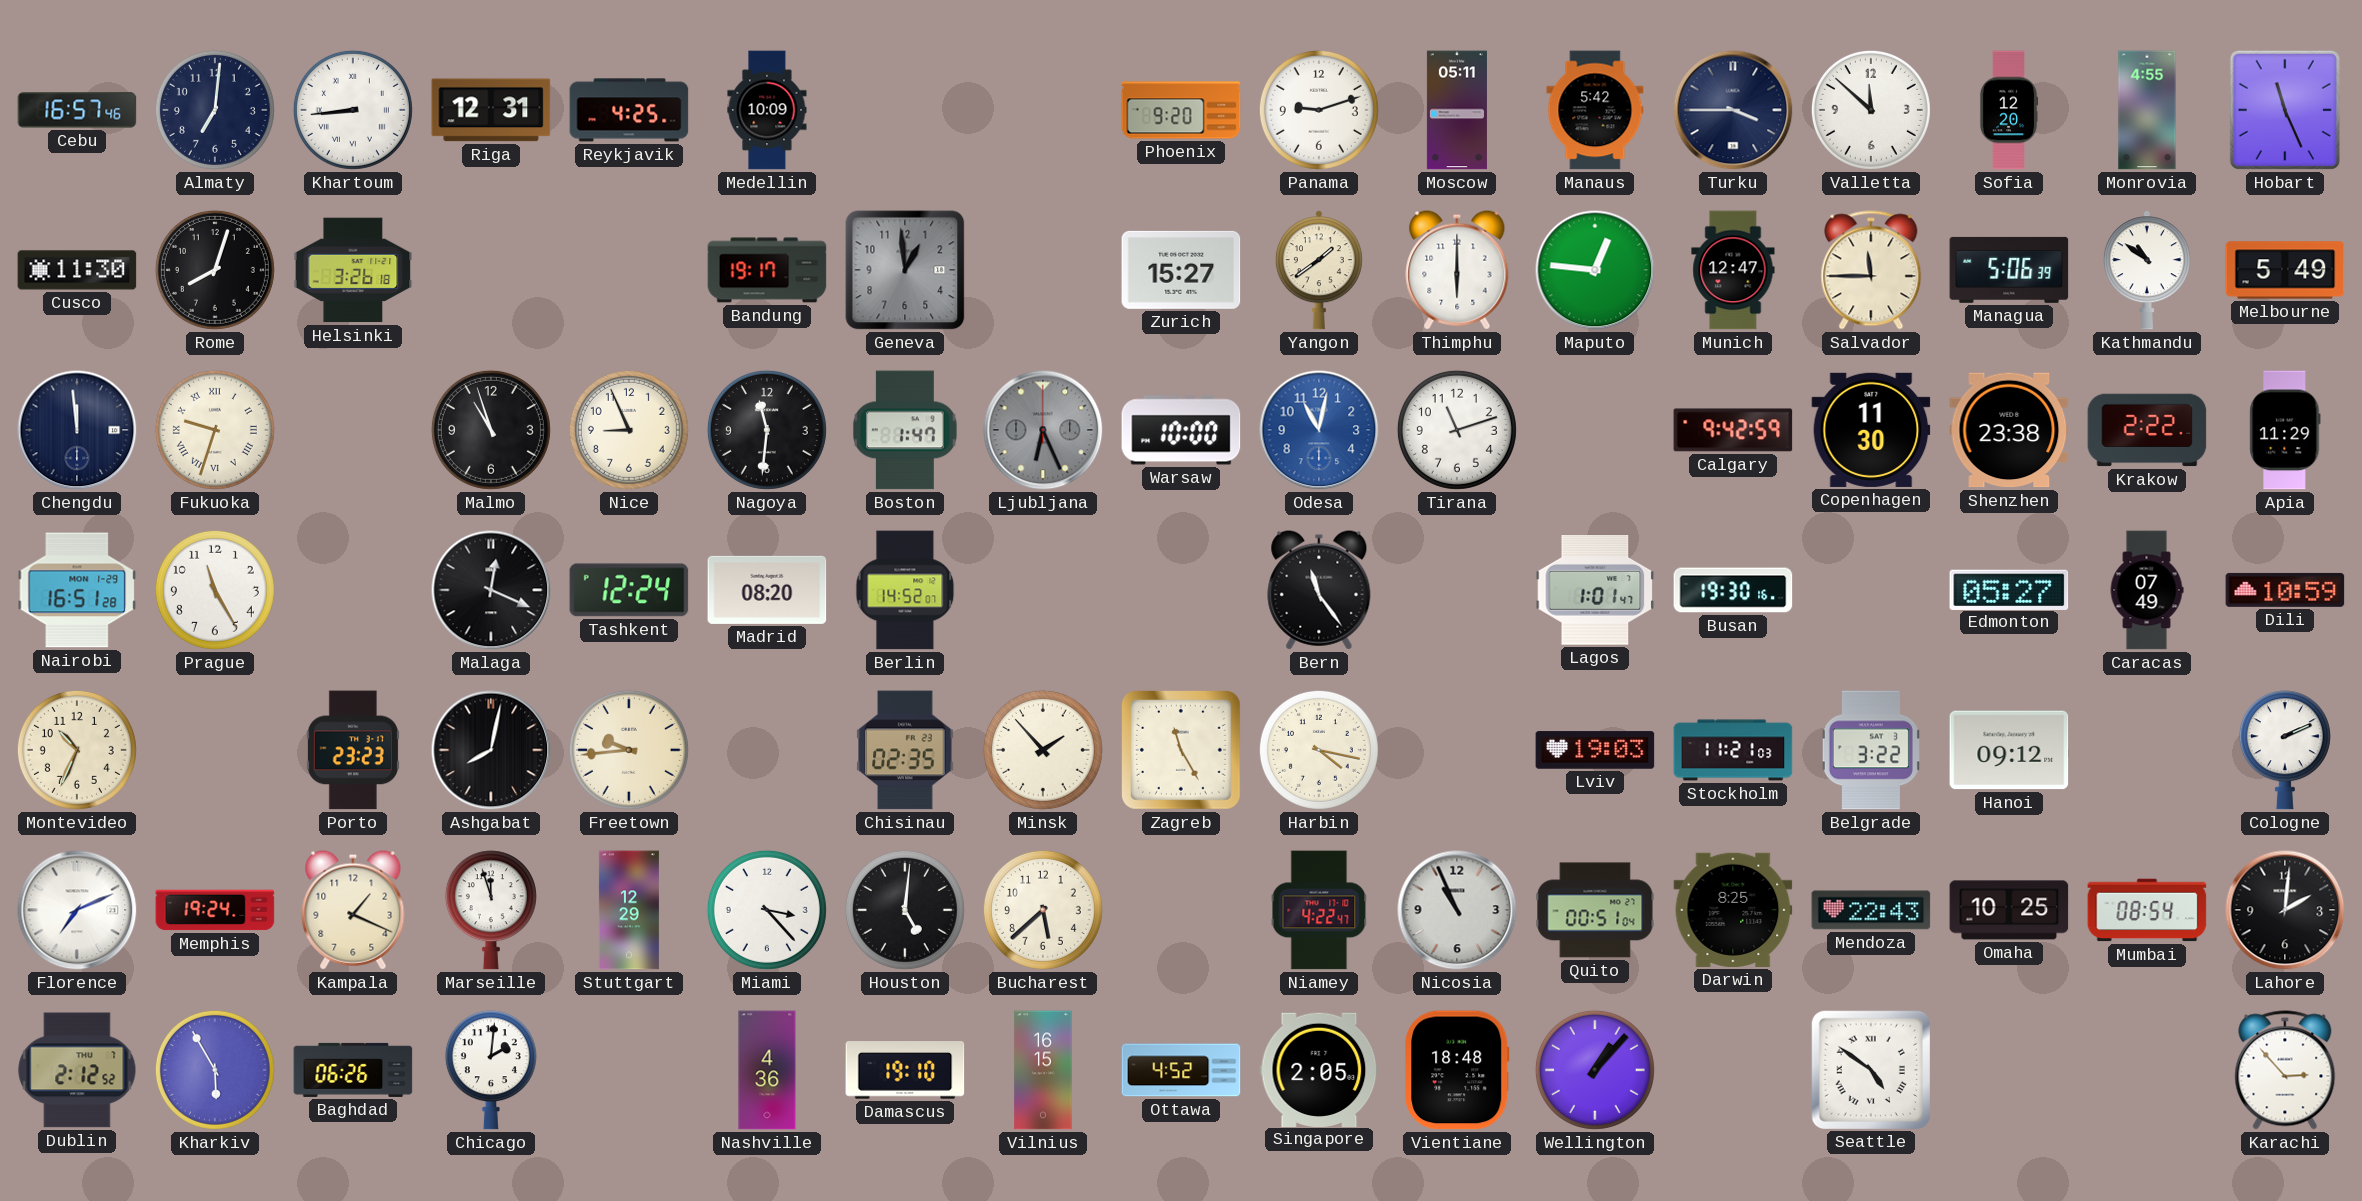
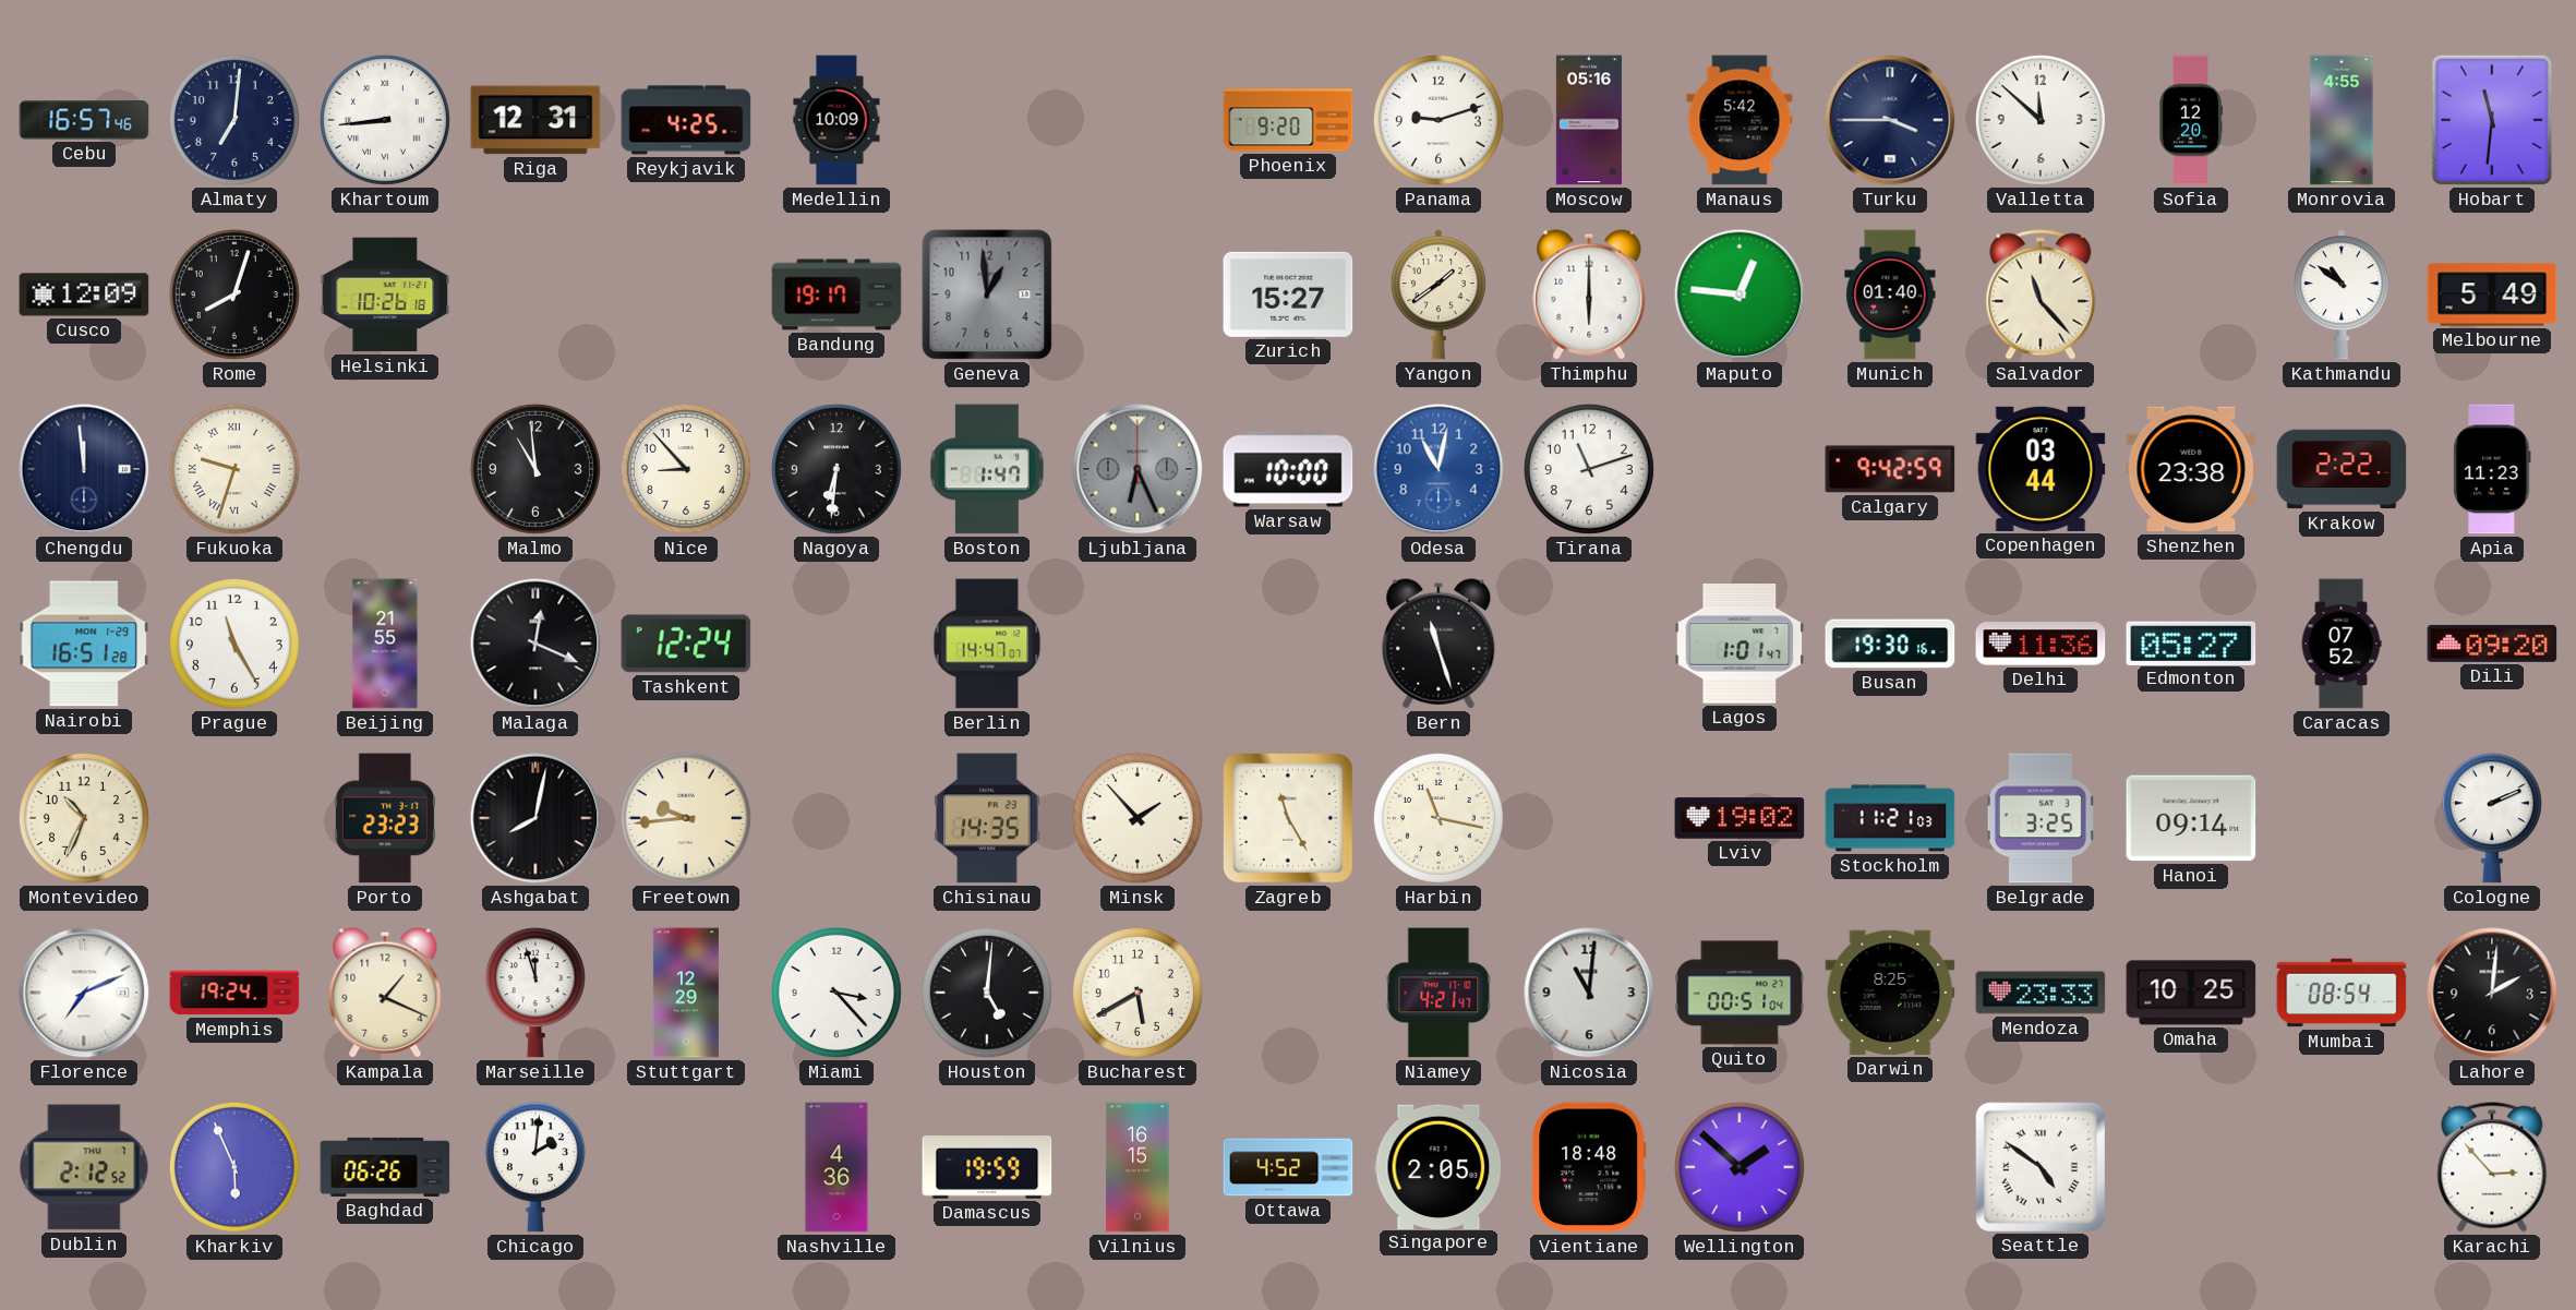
Moscow: 05:11 -> 05:16
Hobart: 11:26 -> 11:31
Cusco: 11:30 -> 12:09
Helsinki: 3:26 -> 10:26
Munich: 12:47 -> 01:40
Salvador: 11:45 -> 11:23
Managua: 5:06 -> none
Malmo: 10:57 -> 10:59
Nice: 8:56 -> 8:53
Nagoya: 11:31 -> 6:31
Copenhagen: 11:30 -> 03:44
Apia: 11:29 -> 11:23
Beijing: none -> 21:55
Madrid: 08:20 -> none
Berlin: 14:52 -> 14:47
Bern: 11:24 -> 11:27
Delhi: none -> 11:36
Caracas: 07:49 -> 07:52
Dili: 10:59 -> 09:20
Chisinau: 02:35 -> 14:35
Harbin: 4:17 -> 11:17
Lviv: 19:03 -> 19:02
Belgrade: 3:22 -> 3:25
Hanoi: 09:12 -> 09:14
Bucharest: 5:38 -> 5:40
Niamey: 4:22 -> 4:21
Nicosia: 10:56 -> 11:01
Mendoza: 22:43 -> 23:33
Kharkiv: 5:55 -> 5:56
Damascus: 19:10 -> 19:59
Wellington: 1:07 -> 1:52
